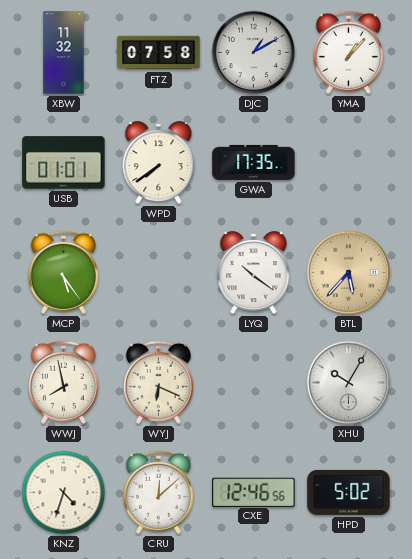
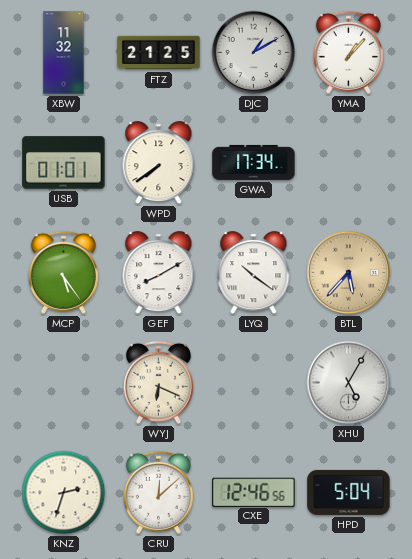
FTZ: 07:58 -> 21:25
GWA: 17:35 -> 17:34
GEF: none -> 8:10
WWJ: 7:58 -> none
XHU: 10:05 -> 5:05
KNZ: 4:33 -> 2:33
HPD: 5:02 -> 5:04
